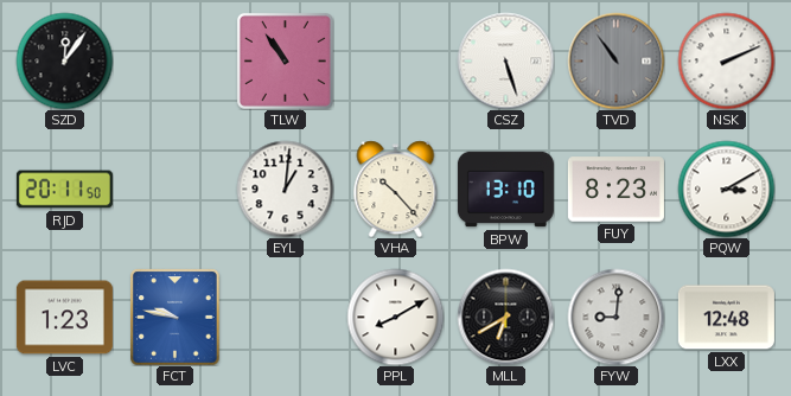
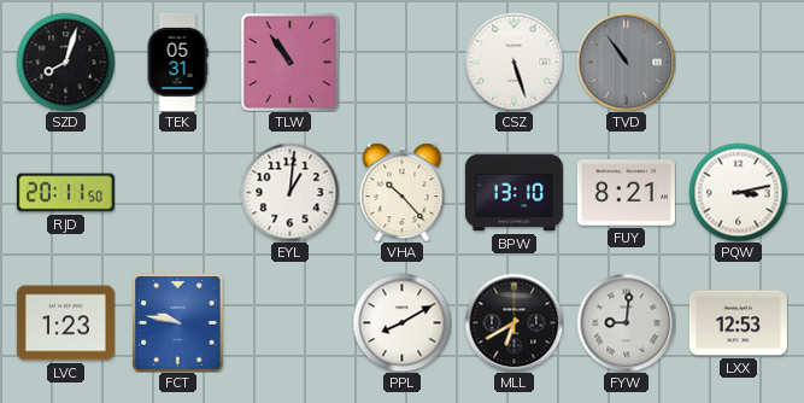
SZD: 12:06 -> 8:03
TEK: none -> 05:31
NSK: 2:11 -> none
FUY: 8:23 -> 8:21
PQW: 3:10 -> 3:13
LXX: 12:48 -> 12:53
